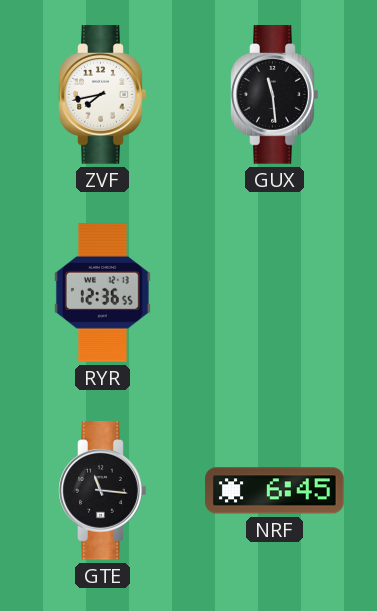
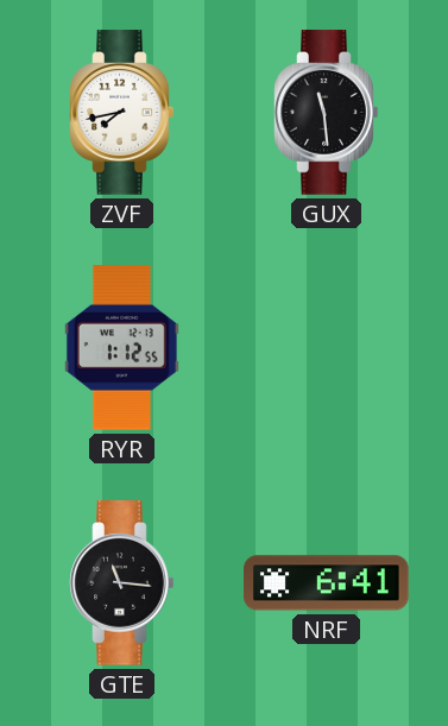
RYR: 12:36 -> 1:12
NRF: 6:45 -> 6:41
